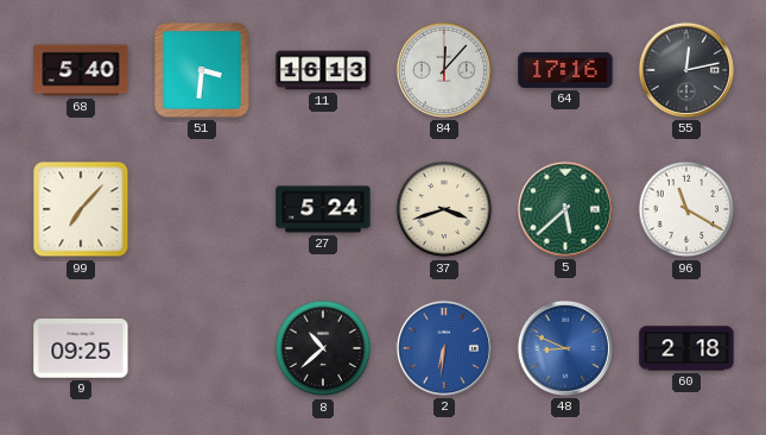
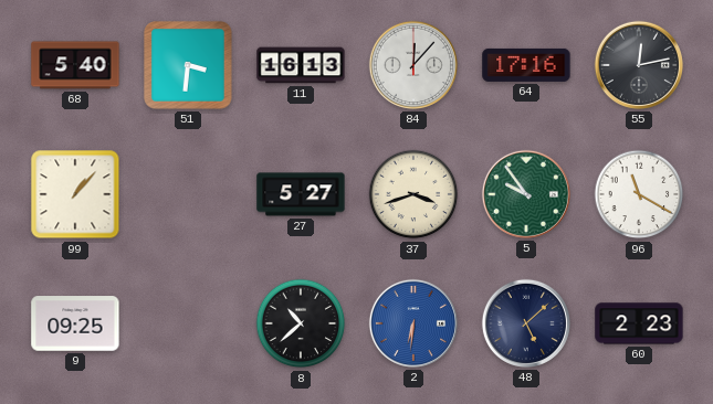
99: 7:07 -> 1:07
27: 5:24 -> 5:27
5: 5:38 -> 9:54
48: 8:49 -> 5:08
48 dial: blue -> navy
60: 2:18 -> 2:23
